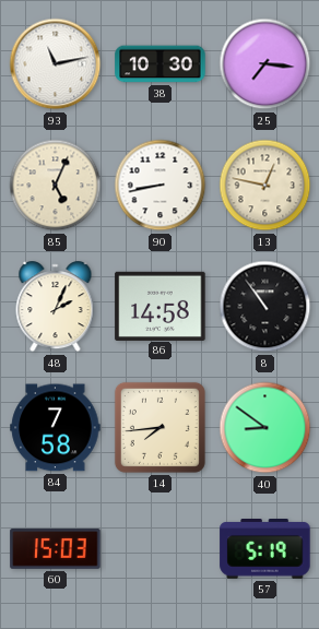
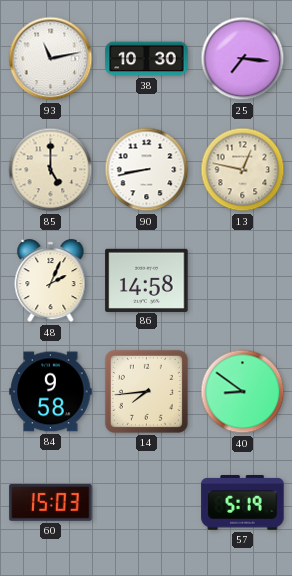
85: 5:04 -> 5:00
8: 10:54 -> none
84: 7:58 -> 9:58
